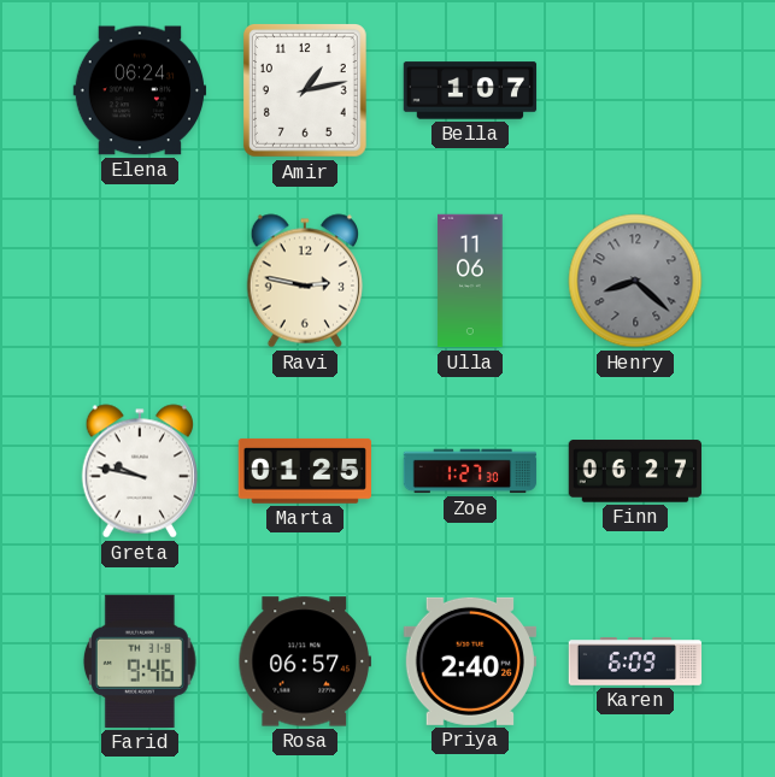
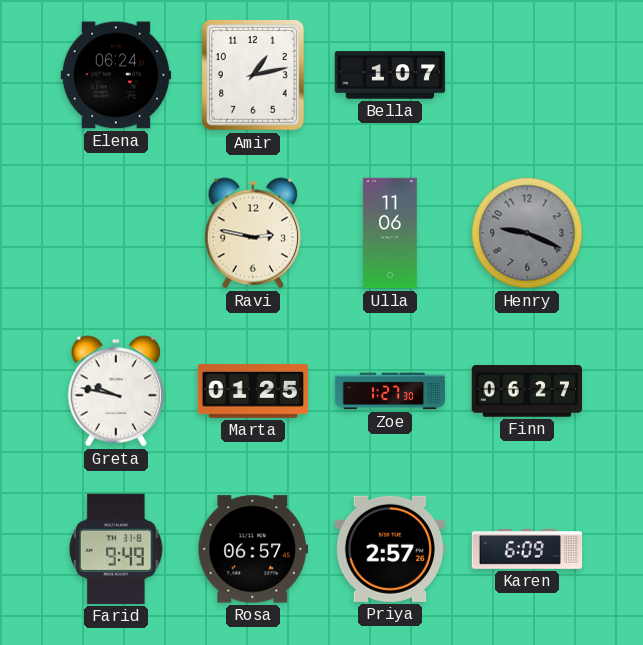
Henry: 8:22 -> 9:19
Farid: 9:46 -> 9:49
Priya: 2:40 -> 2:57
